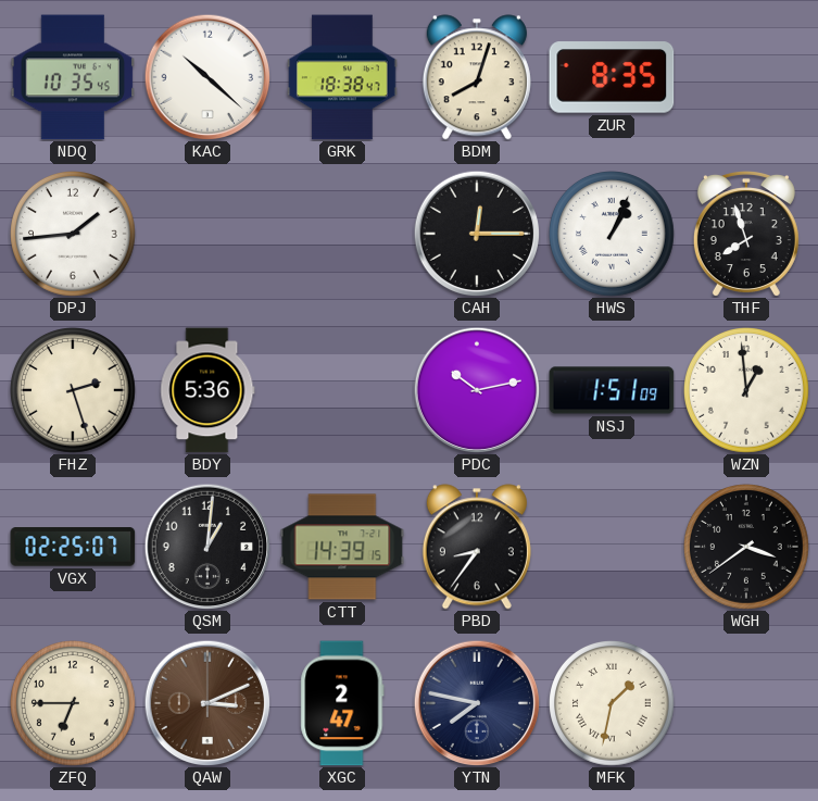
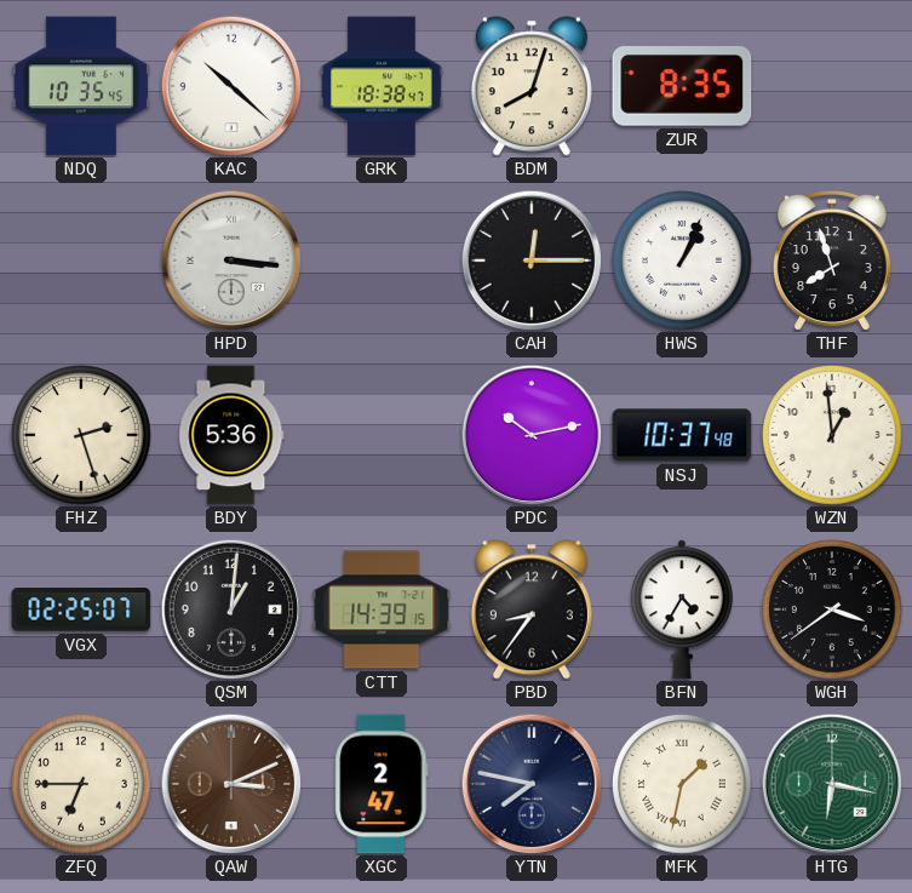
DPJ: 1:44 -> none
HPD: none -> 3:16
NSJ: 1:51 -> 10:37
BFN: none -> 4:35
HTG: none -> 6:17
